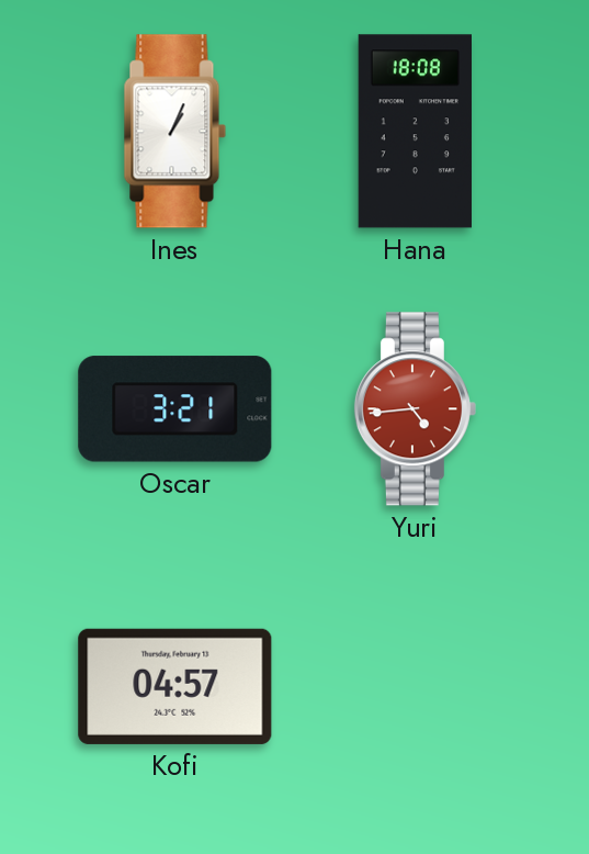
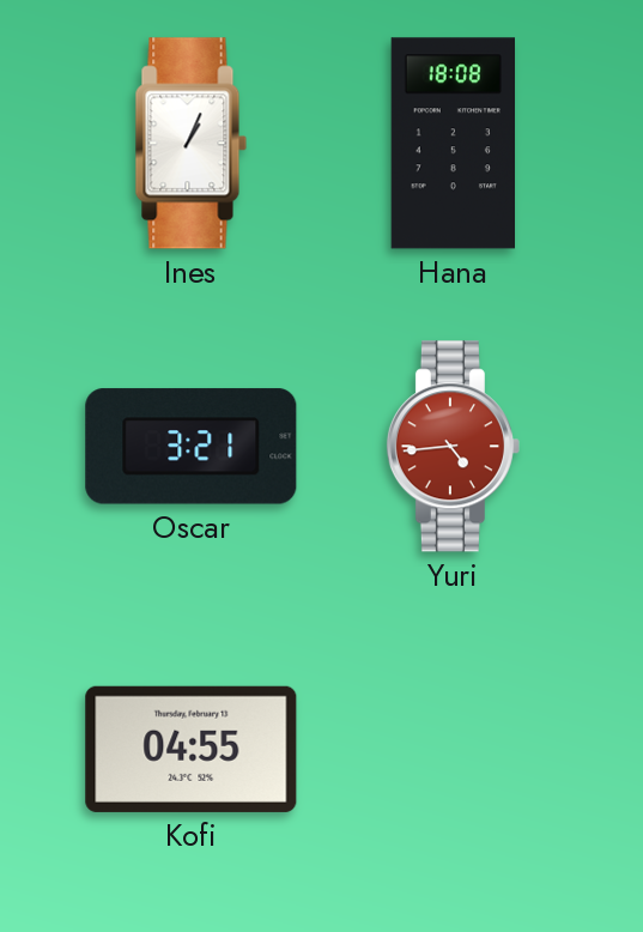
Kofi: 04:57 -> 04:55
